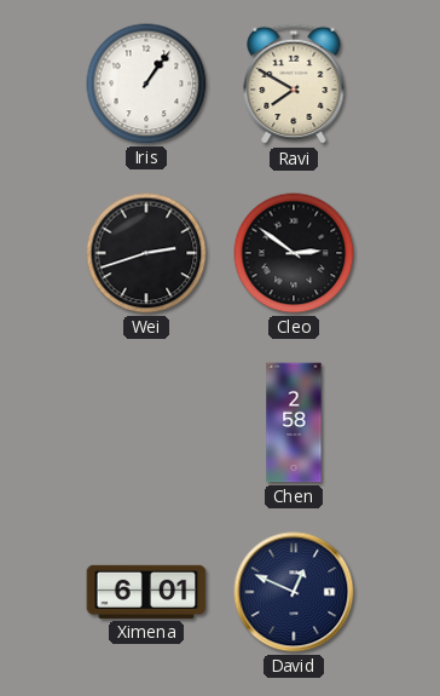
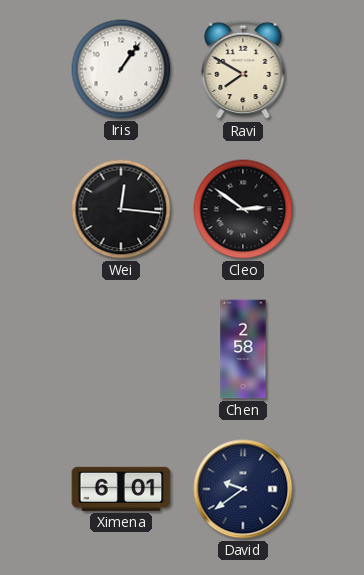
Wei: 2:42 -> 12:16
David: 12:49 -> 9:39
